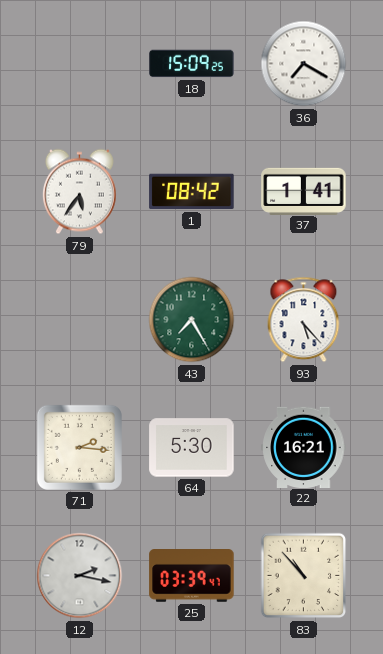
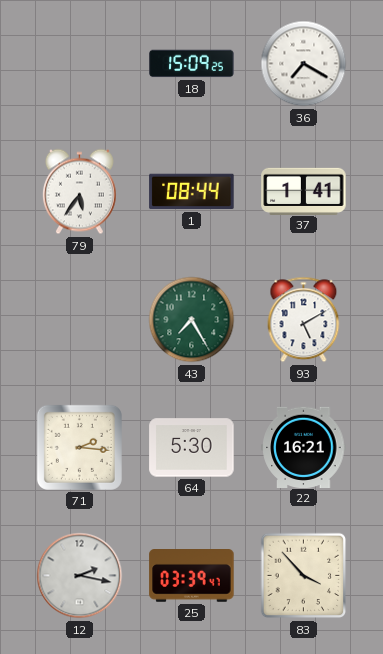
1: 08:42 -> 08:44
93: 5:23 -> 5:10
83: 10:53 -> 3:53
